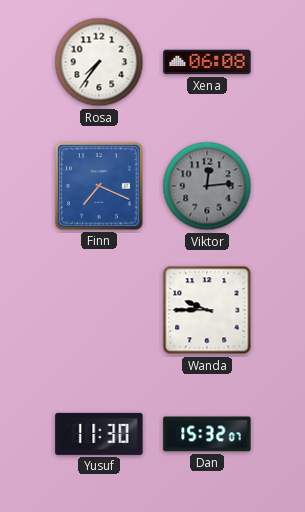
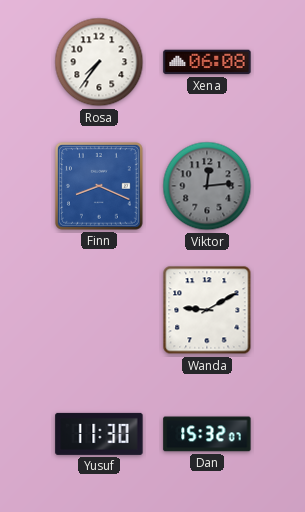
Finn: 7:19 -> 8:19
Wanda: 9:45 -> 9:10
